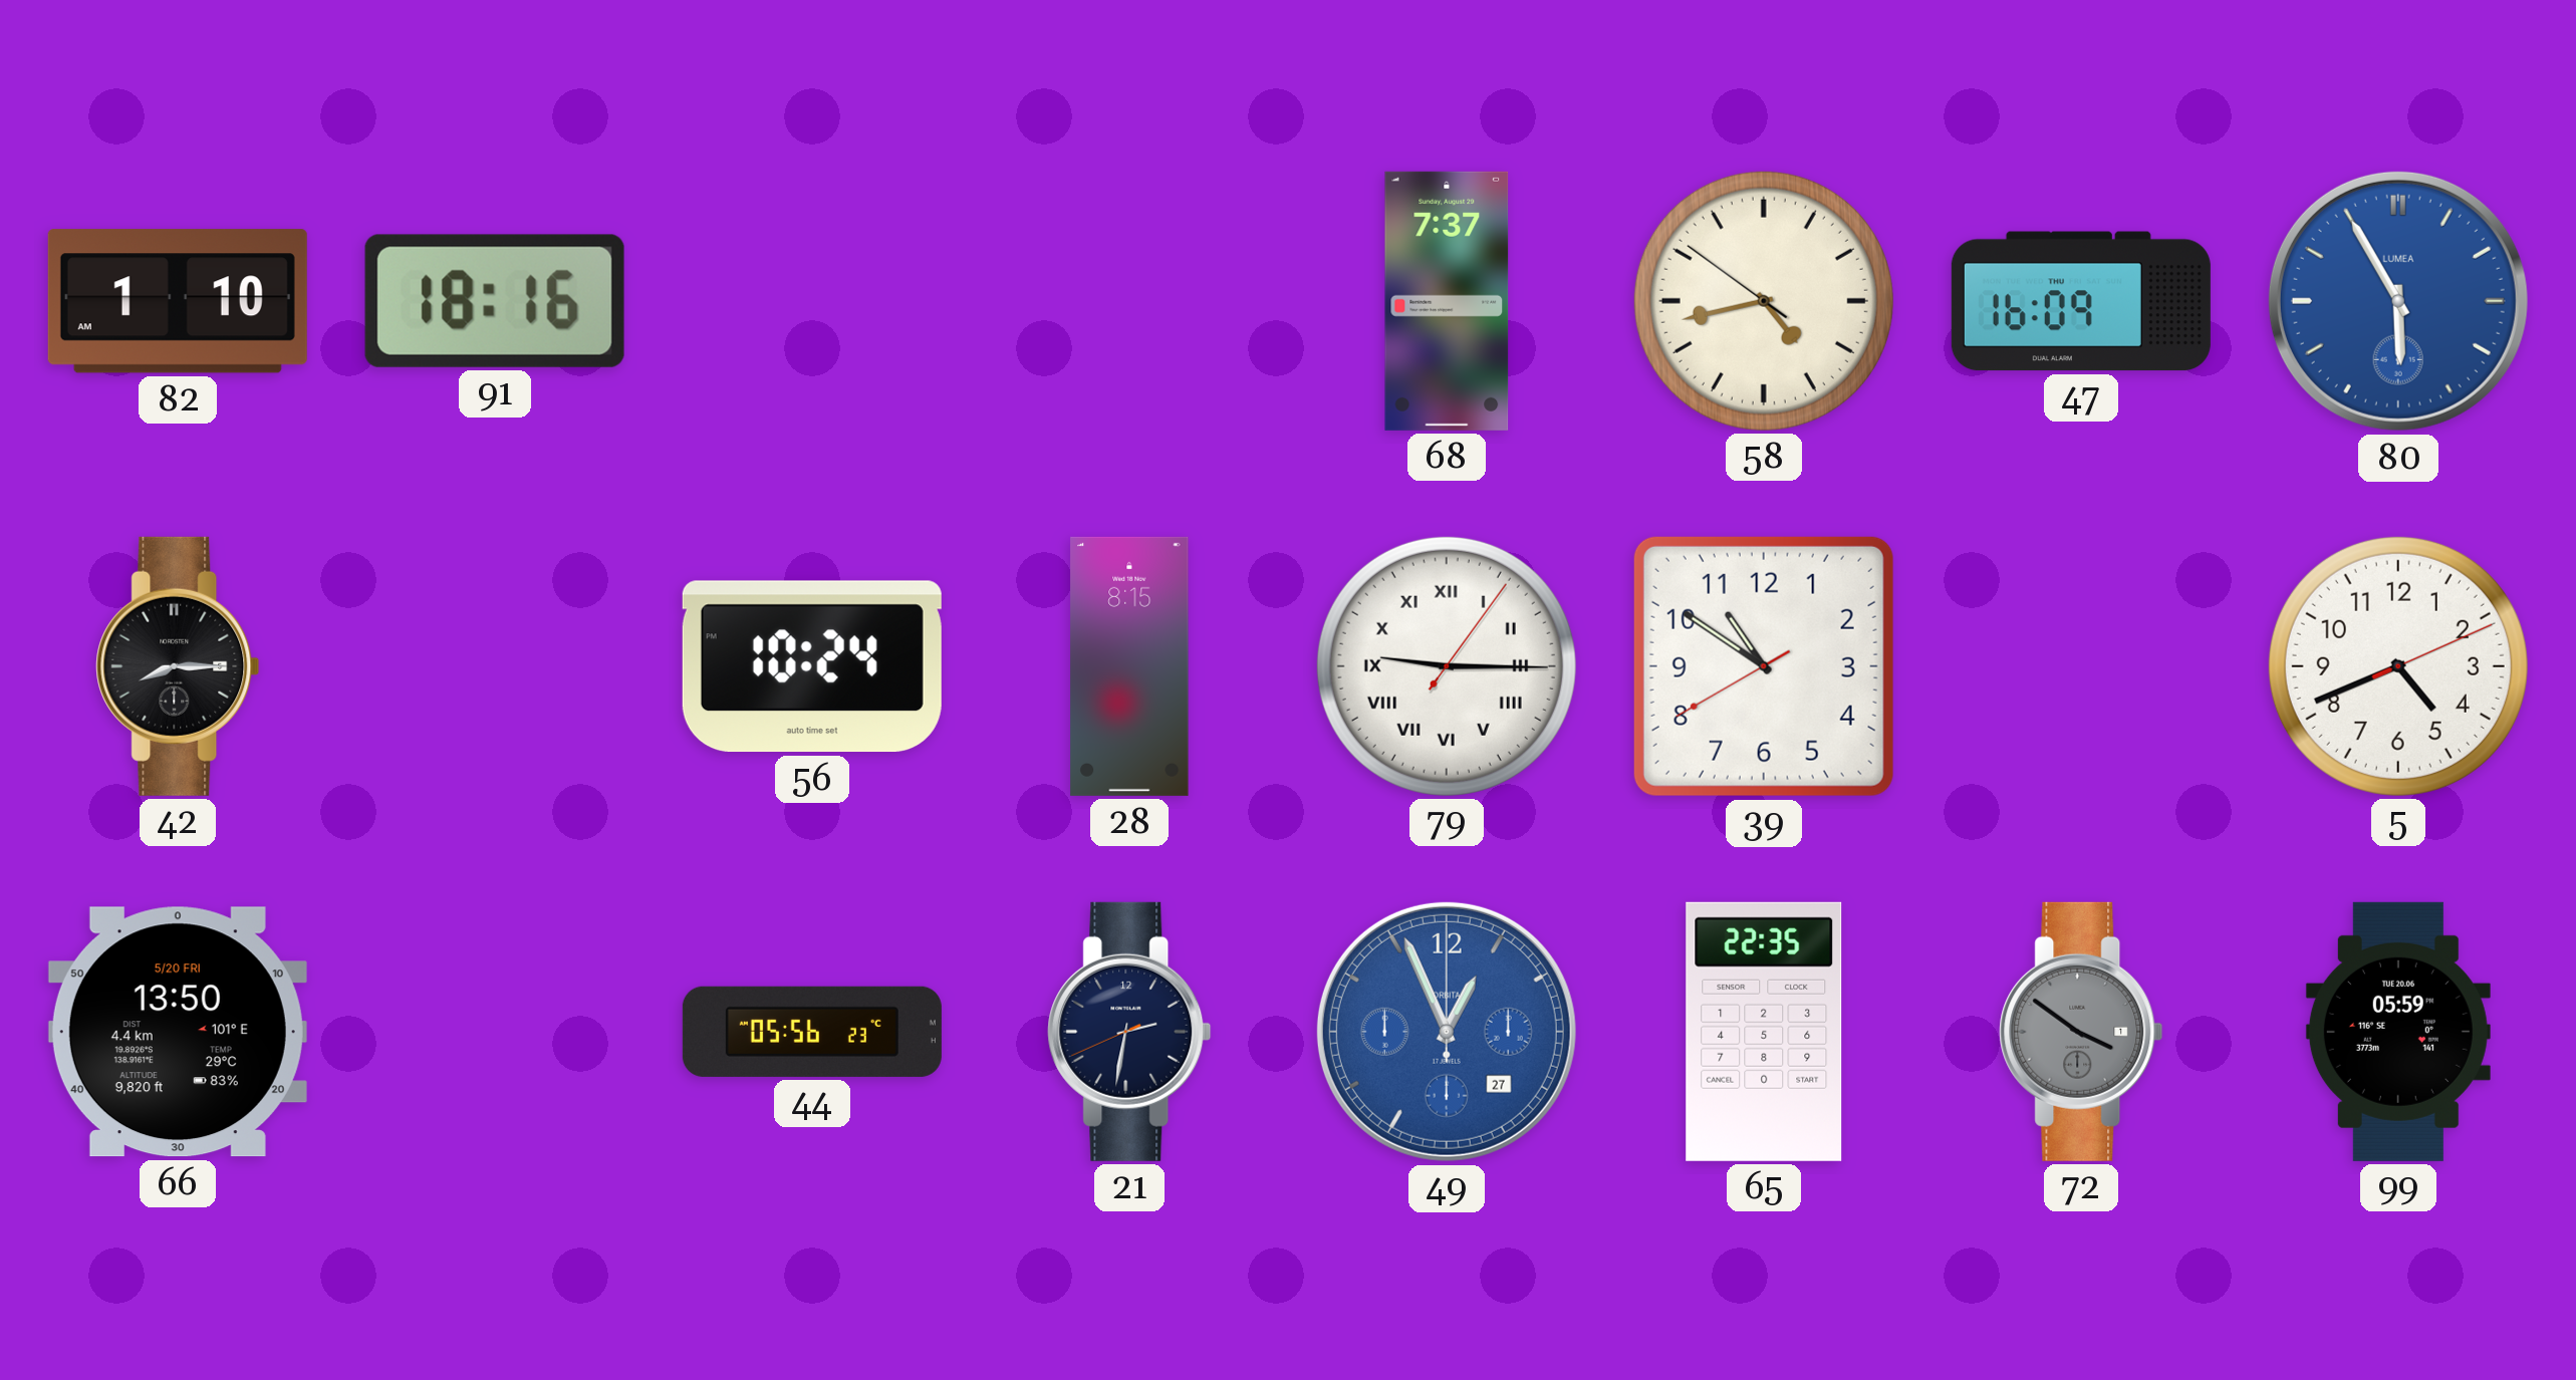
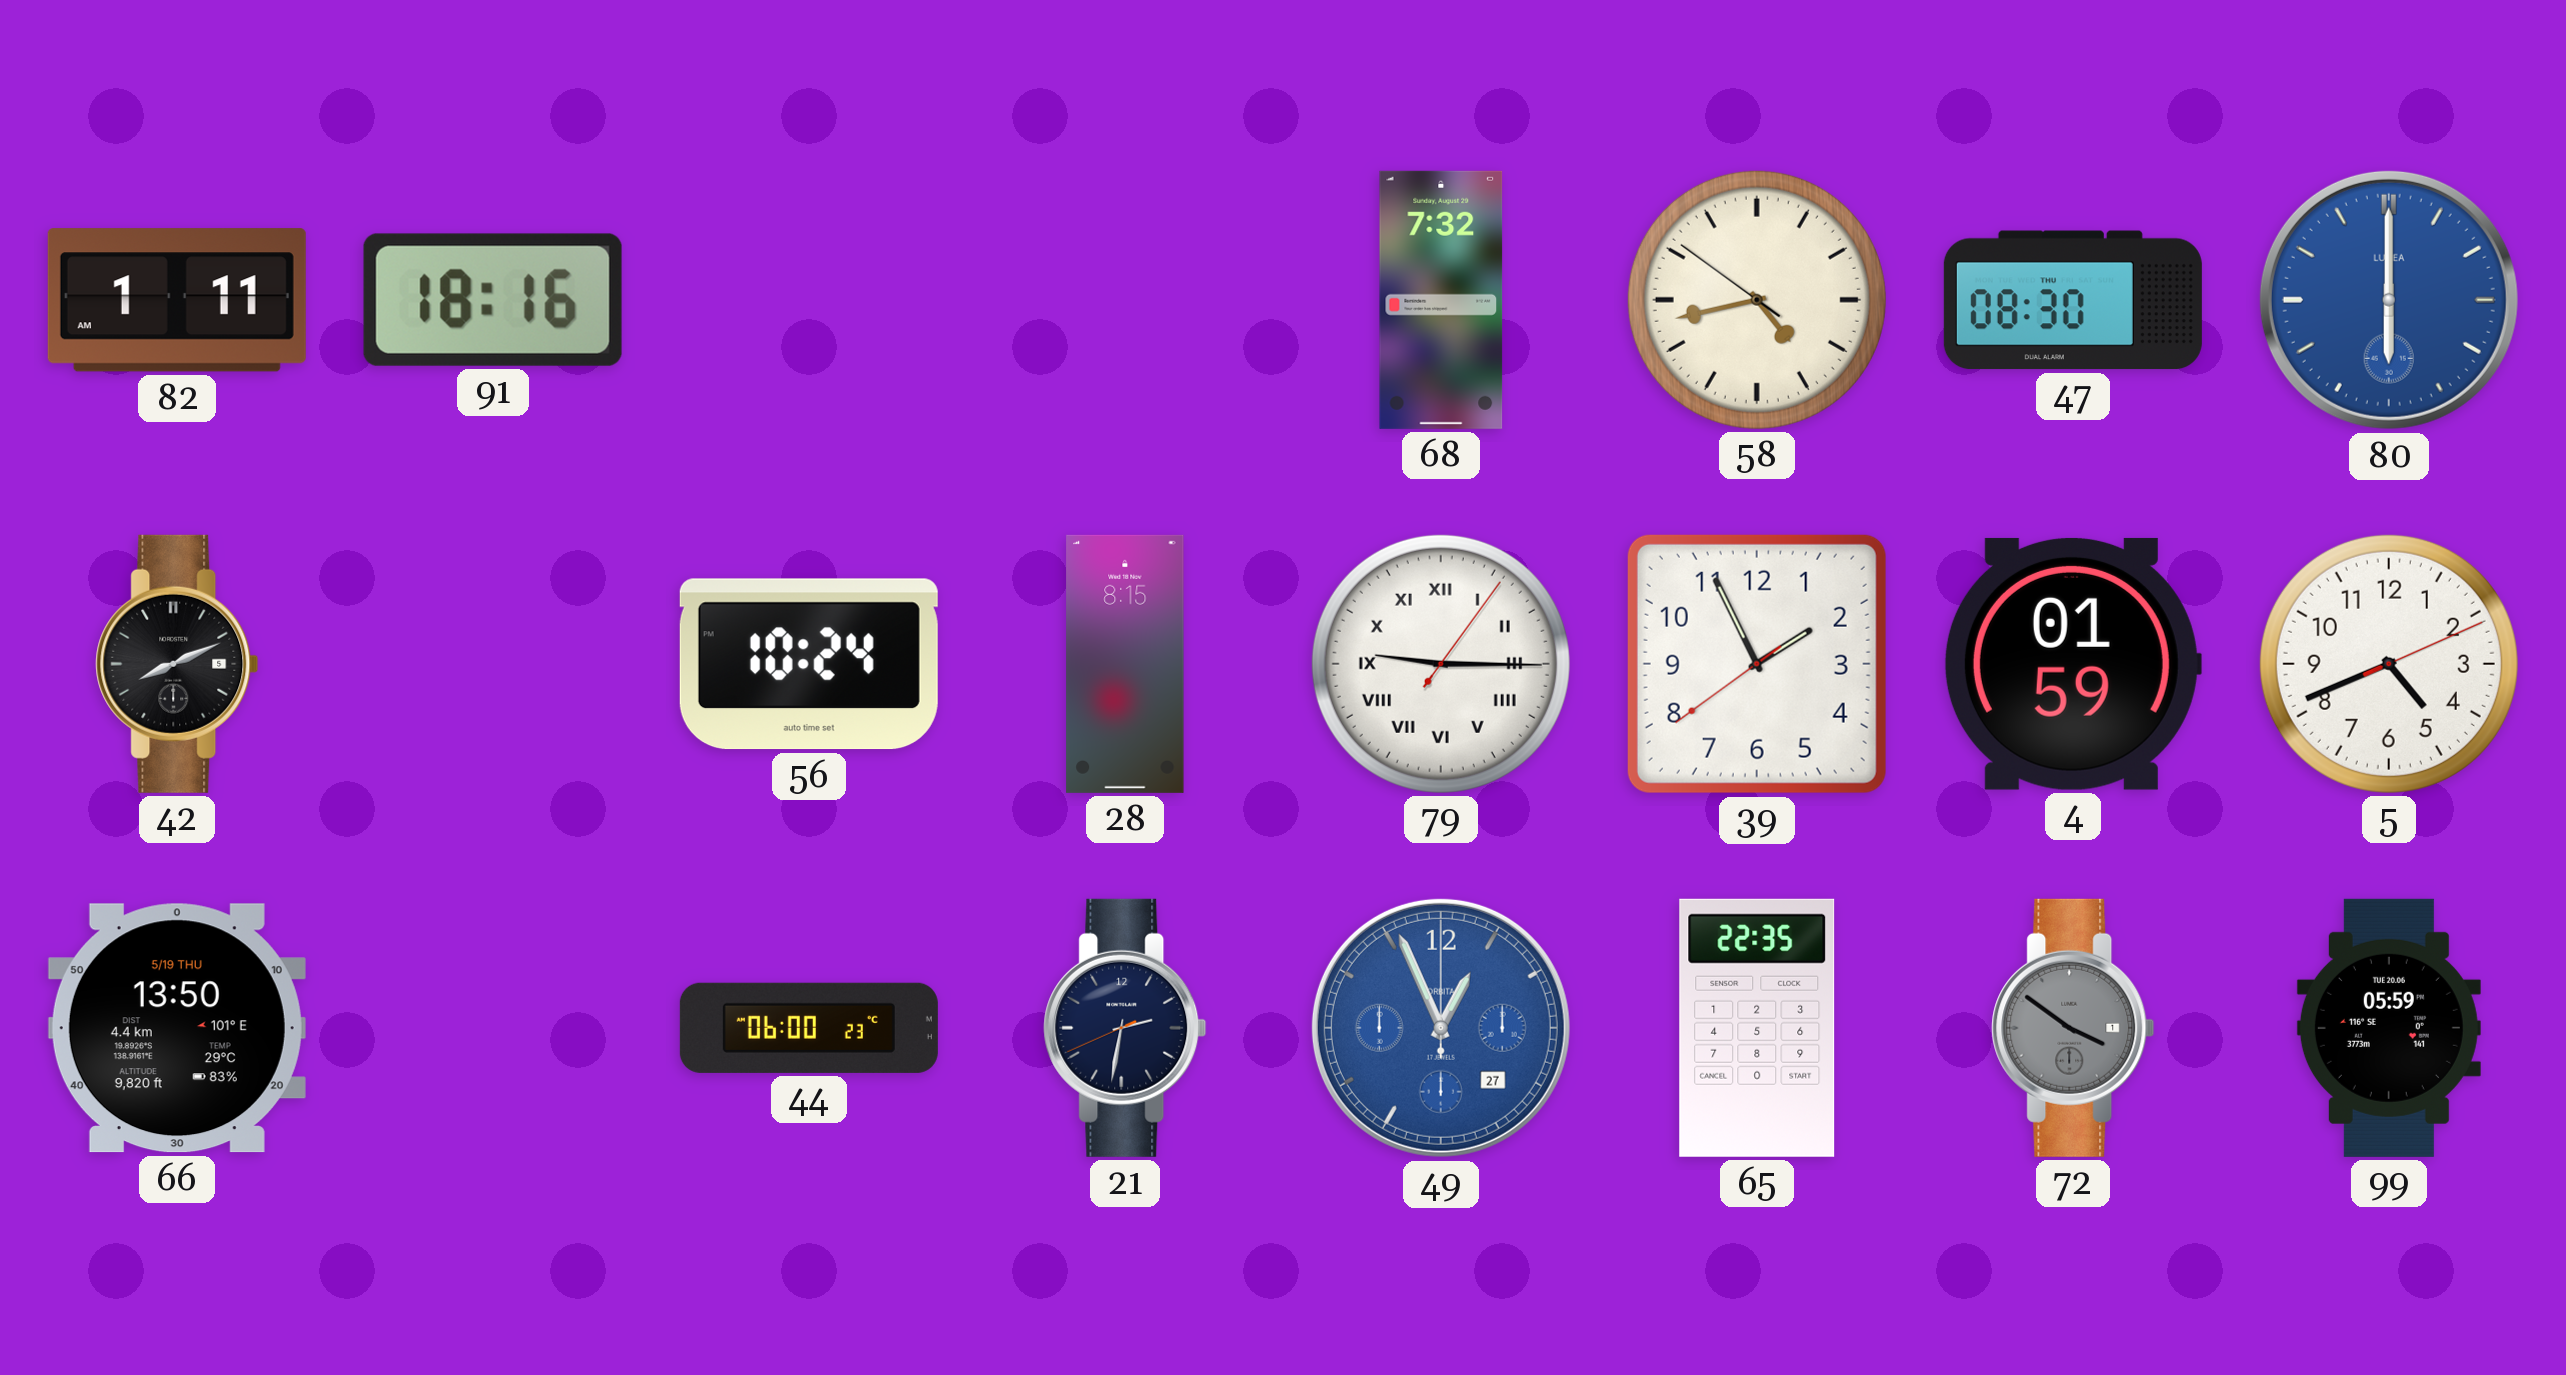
82: 1:10 -> 1:11
68: 7:37 -> 7:32
47: 16:09 -> 08:30
80: 5:55 -> 6:00
42: 8:15 -> 8:11
39: 10:50 -> 1:55
4: none -> 01:59
66 date: 5/20 FRI -> 5/19 THU
44: 05:56 -> 06:00
